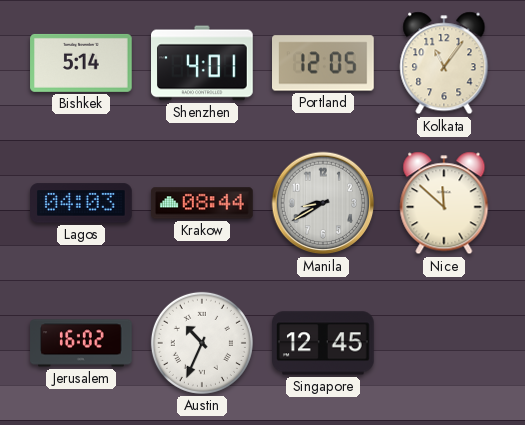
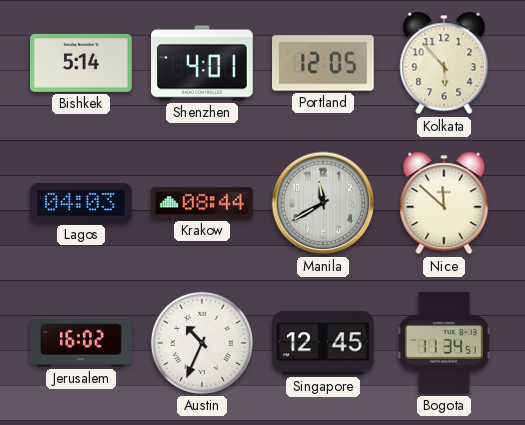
Kolkata: 11:06 -> 5:53
Manila: 8:40 -> 11:40
Bogota: none -> 11:34
